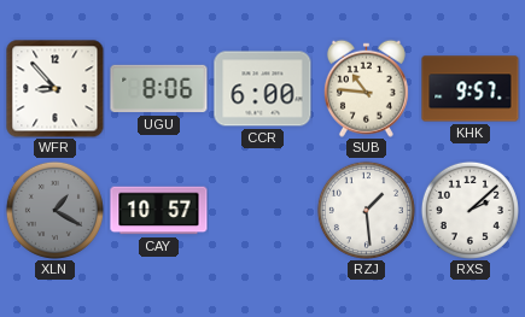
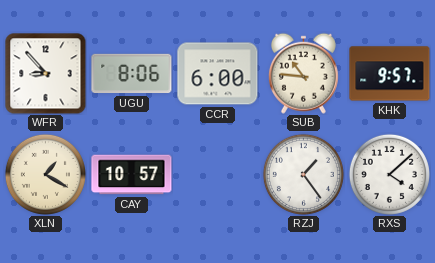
XLN dial: grey -> cream
RZJ: 1:29 -> 1:24
RXS: 2:08 -> 4:08
